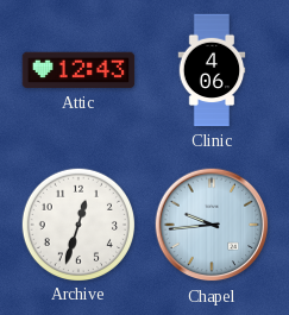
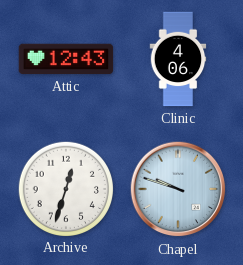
Chapel: 9:44 -> 9:48
